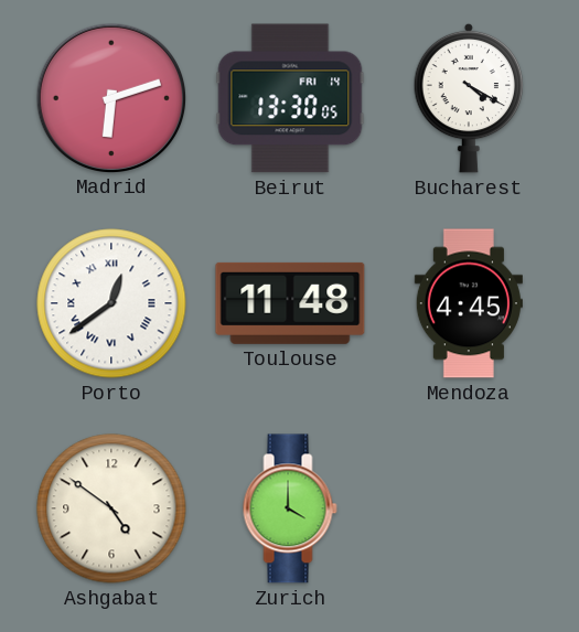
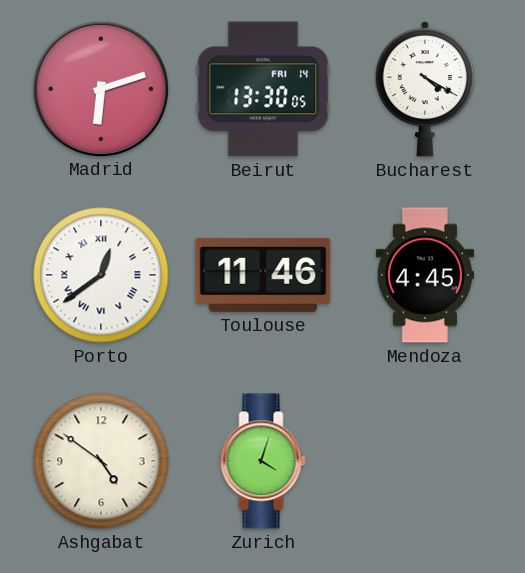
Toulouse: 11:48 -> 11:46
Zurich: 4:00 -> 4:03
